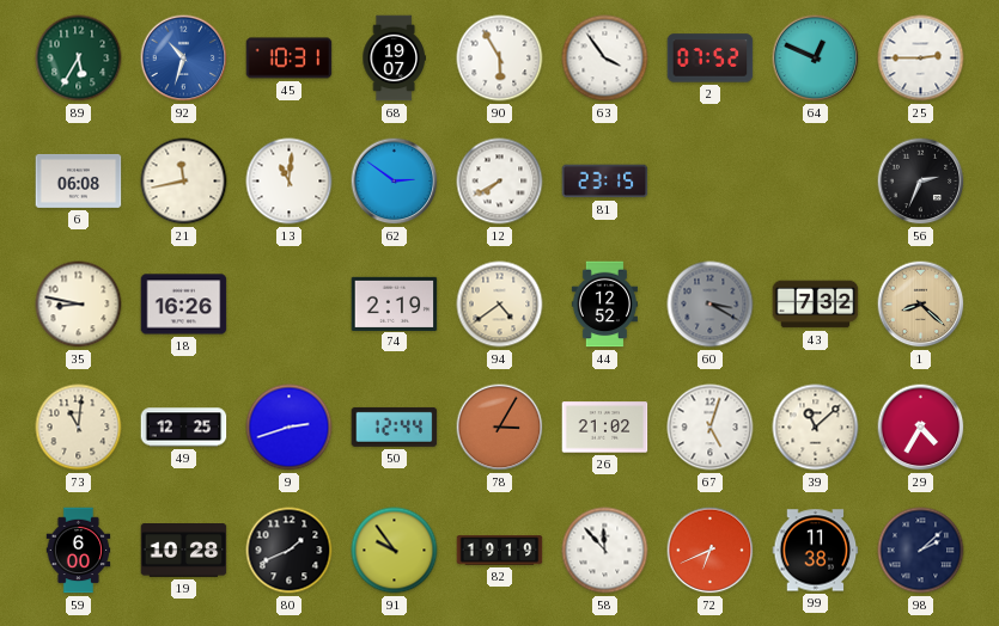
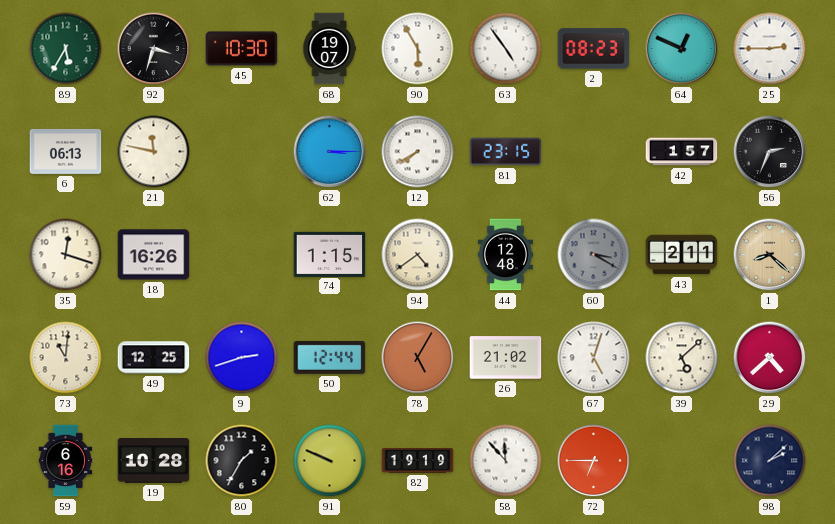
92: 10:33 -> 3:33
92 dial: blue -> black
45: 10:31 -> 10:30
63: 3:54 -> 4:54
2: 07:52 -> 08:23
6: 06:08 -> 06:13
21: 11:43 -> 11:47
13: 11:01 -> none
62: 2:51 -> 3:15
42: none -> 1:57
35: 8:47 -> 12:18
74: 2:19 -> 1:15
44: 12:52 -> 12:48
43: 7:32 -> 2:11
78: 3:05 -> 5:05
39: 11:08 -> 5:08
29: 4:35 -> 4:38
59: 6:00 -> 6:16
80: 1:41 -> 1:35
91: 9:54 -> 9:49
72: 6:41 -> 6:45
99: 11:38 -> none
